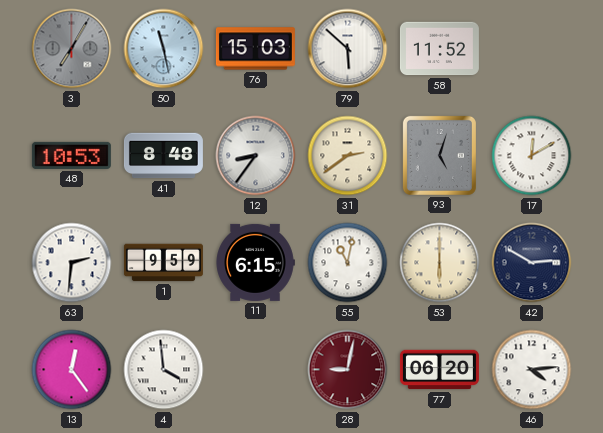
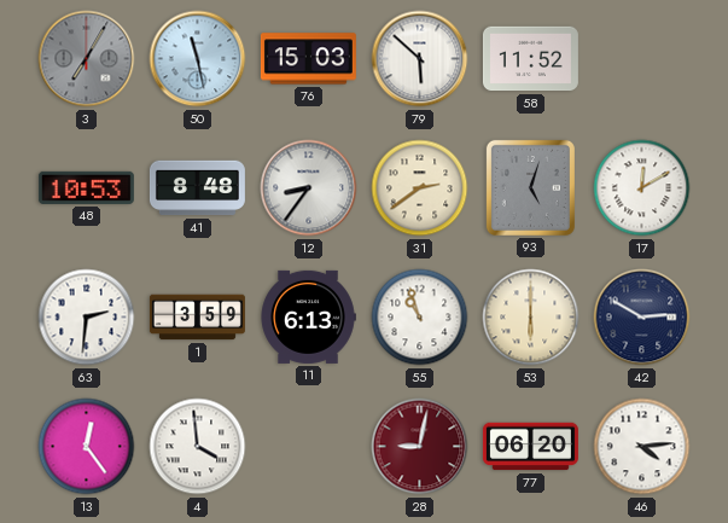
1: 9:59 -> 3:59
11: 6:15 -> 6:13
55: 11:02 -> 10:57
